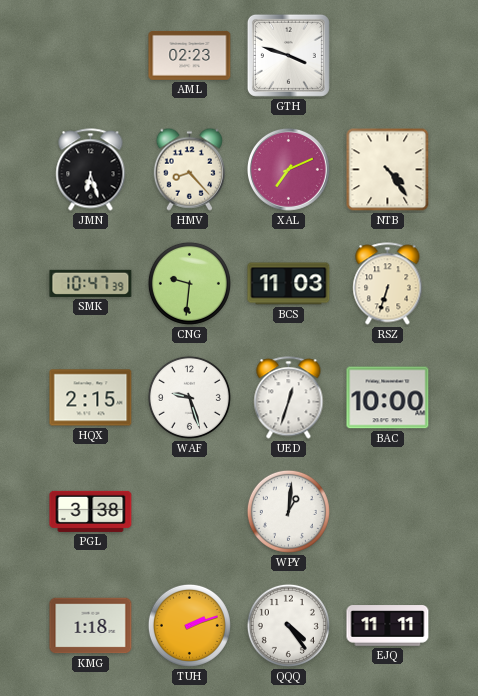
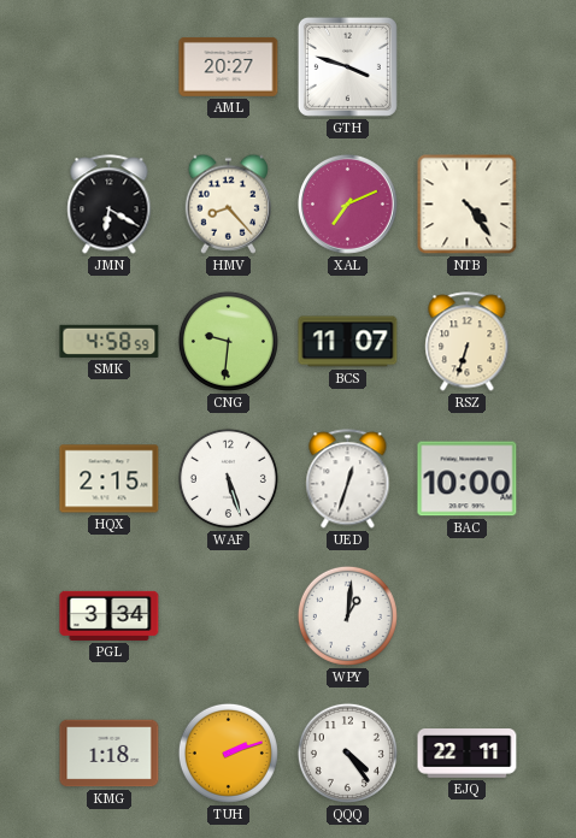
AML: 02:23 -> 20:27
JMN: 6:27 -> 6:20
SMK: 10:47 -> 4:58
BCS: 11:03 -> 11:07
WAF: 9:27 -> 5:27
PGL: 3:38 -> 3:34
EJQ: 11:11 -> 22:11
